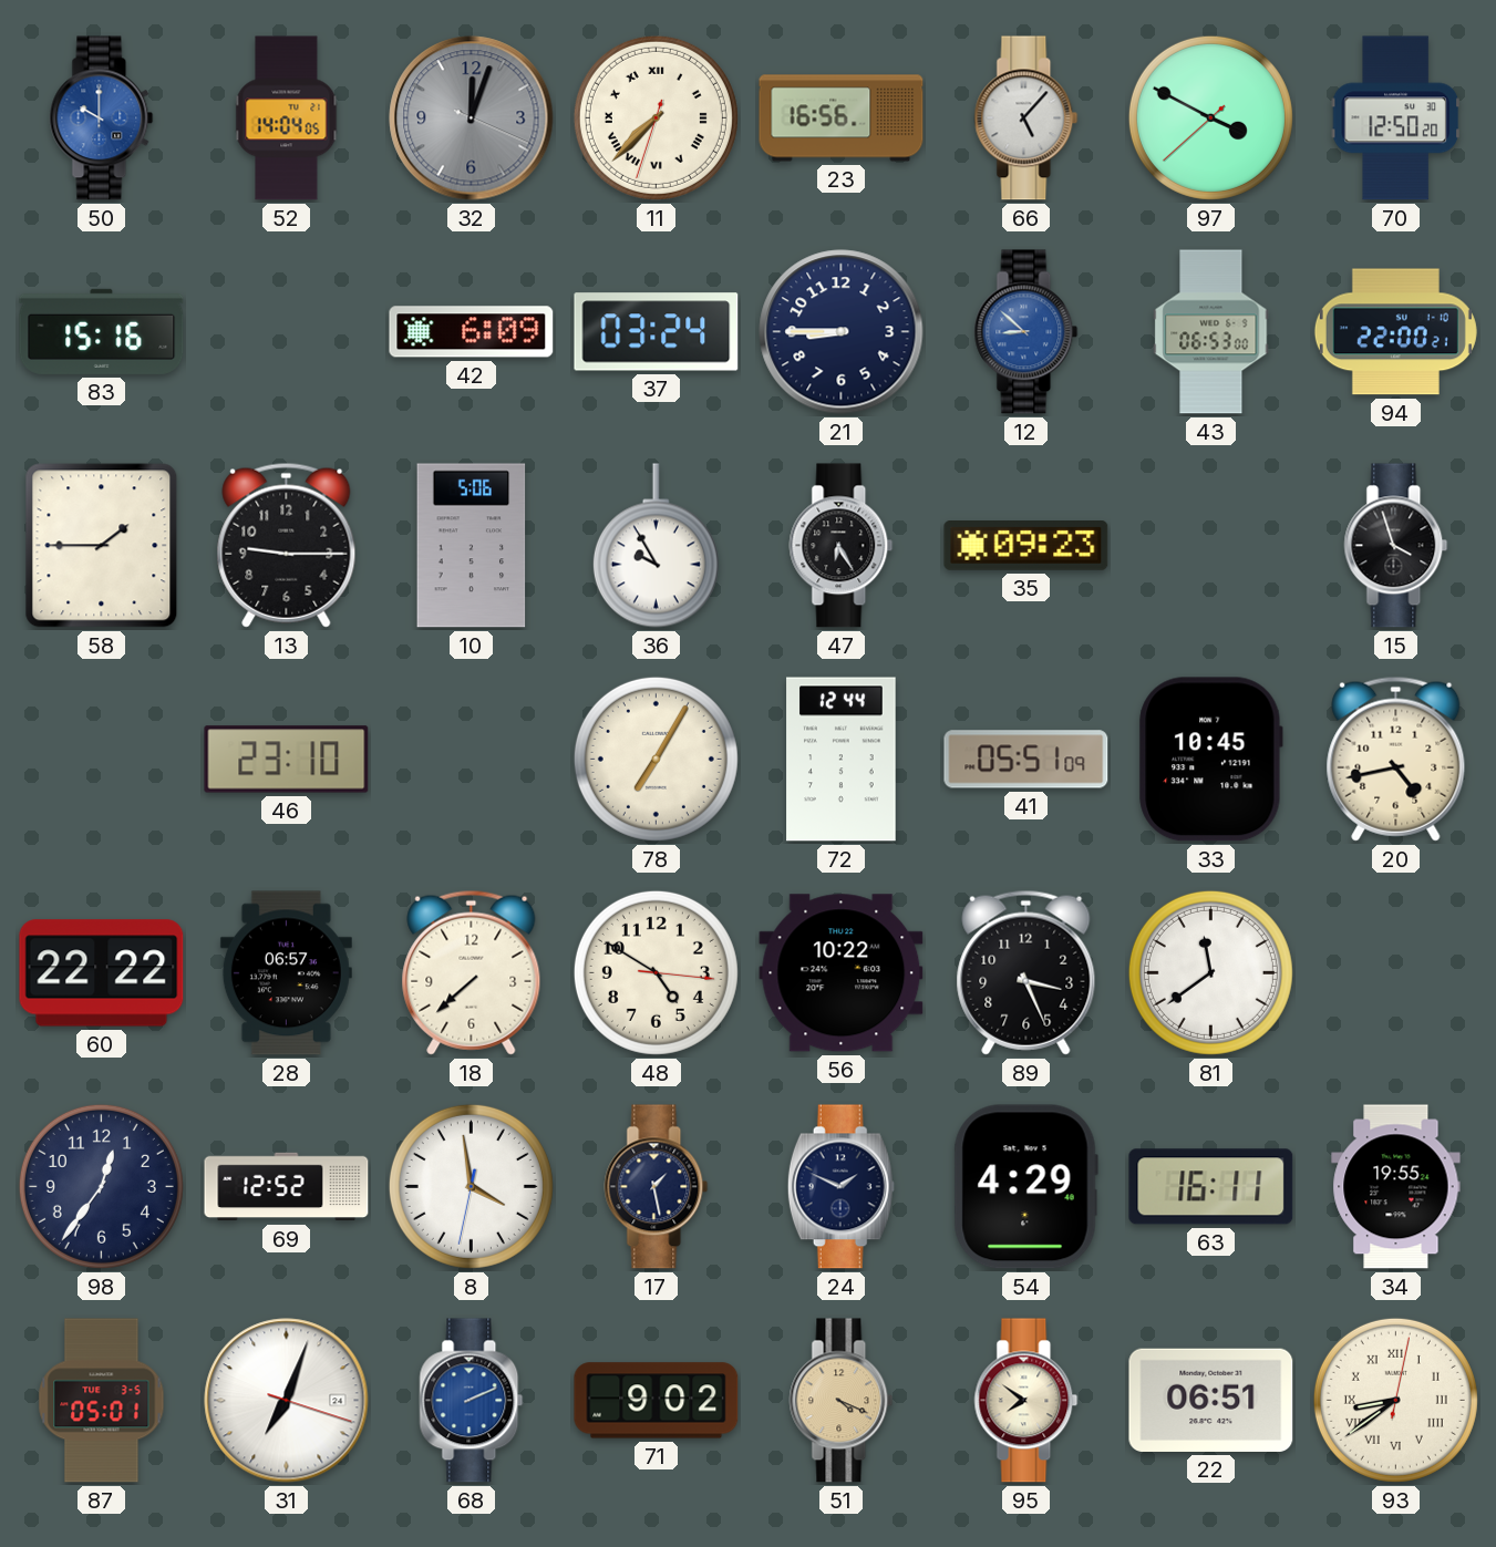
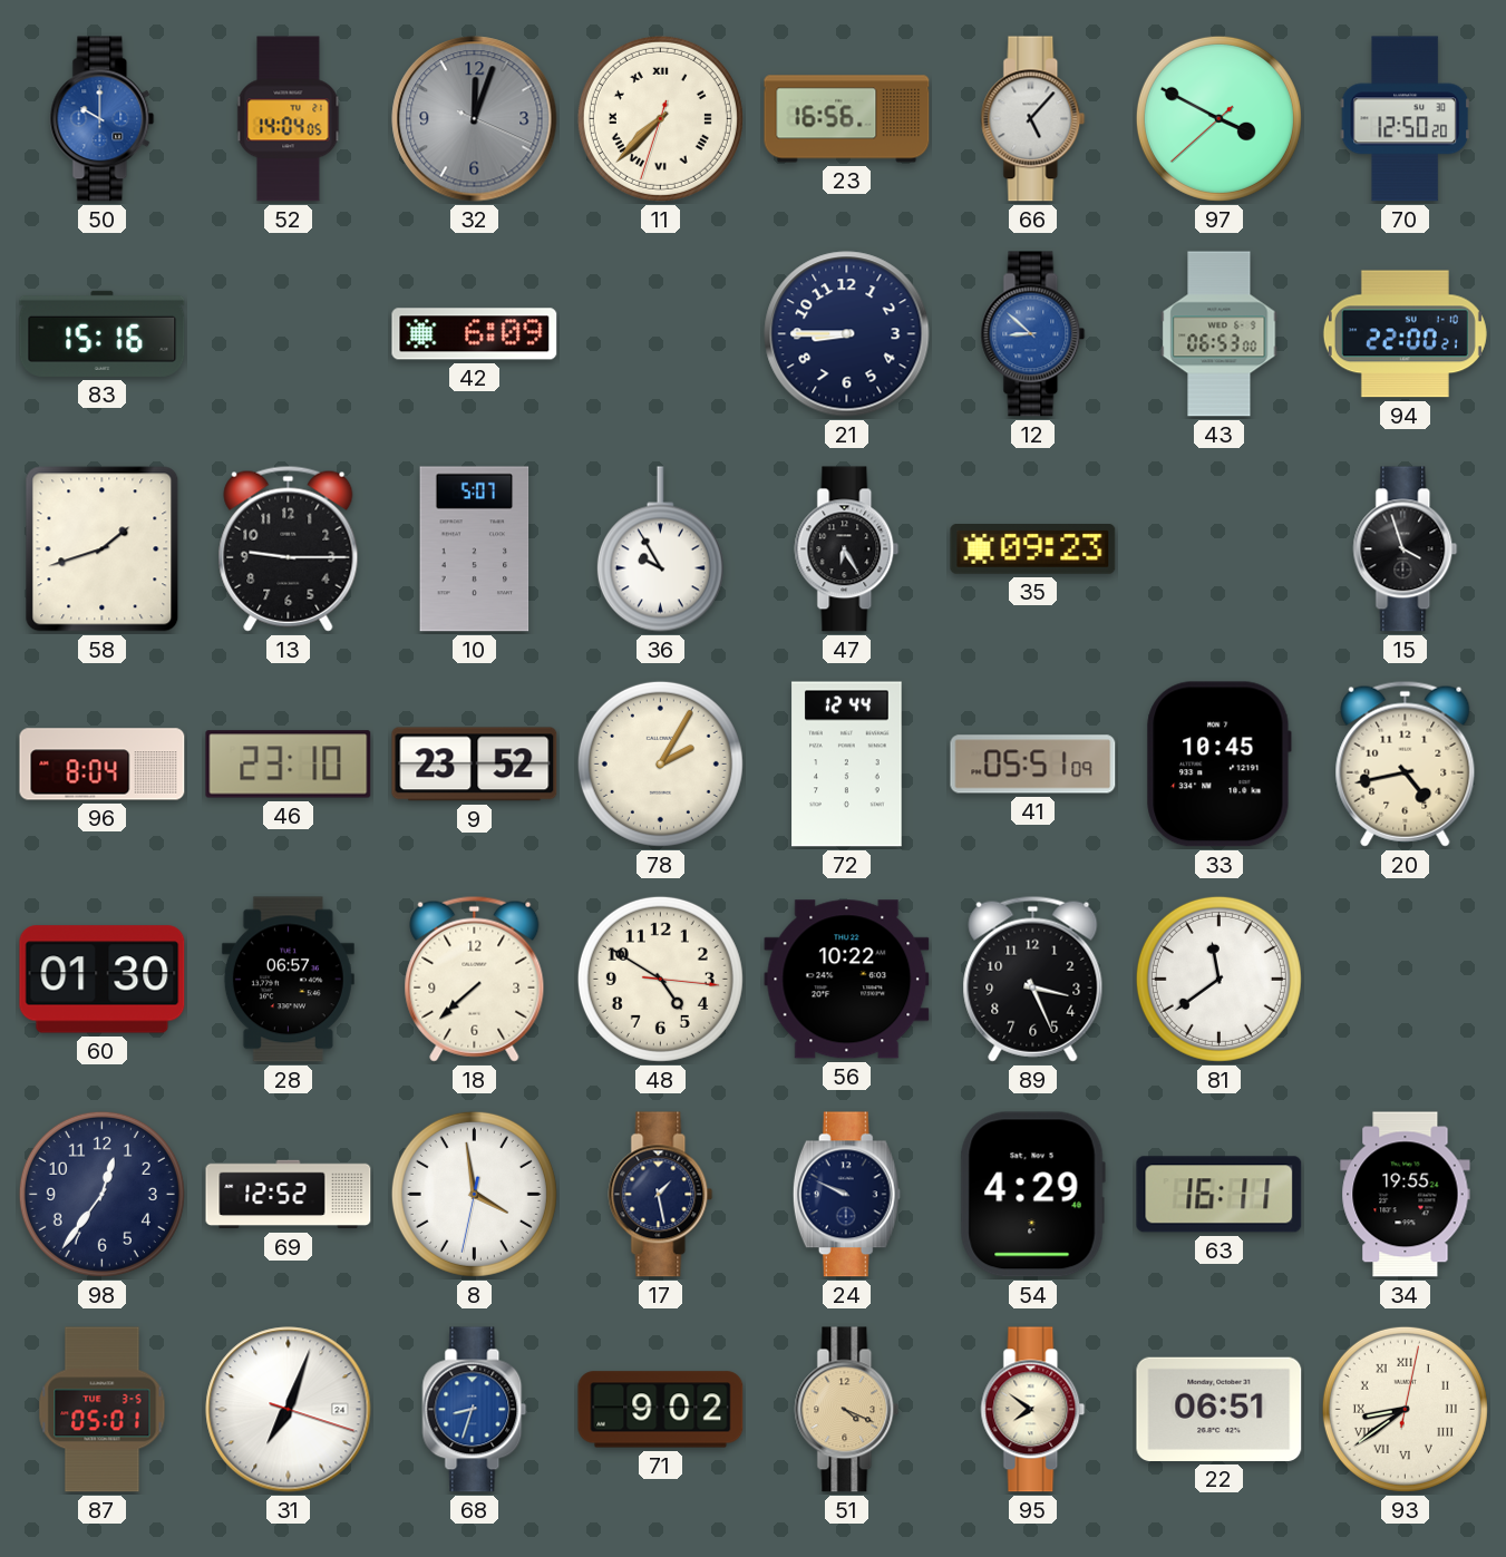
37: 03:24 -> none
58: 1:45 -> 1:42
10: 5:06 -> 5:07
96: none -> 8:04
9: none -> 23:52
78: 7:05 -> 2:05
60: 22:22 -> 01:30
24: 1:49 -> 9:49
68: 2:11 -> 8:33
